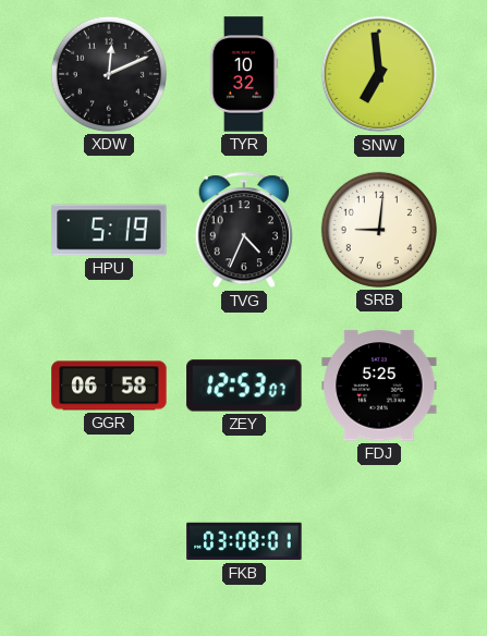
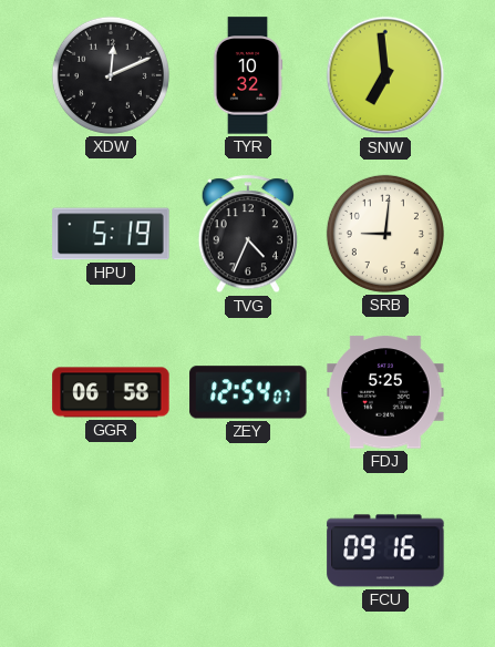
ZEY: 12:53 -> 12:54
FKB: 03:08 -> none
FCU: none -> 09:16
